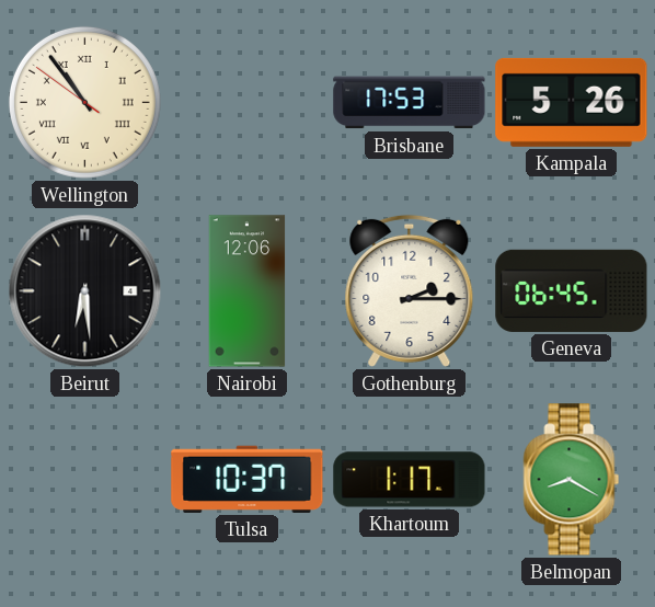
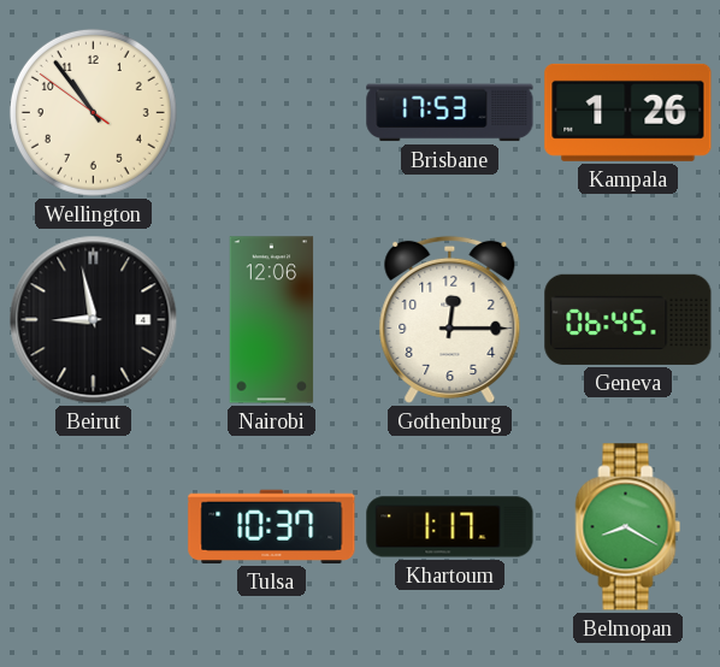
Wellington numerals: Roman -> Arabic
Kampala: 5:26 -> 1:26
Beirut: 6:29 -> 8:58
Gothenburg: 2:15 -> 12:15
